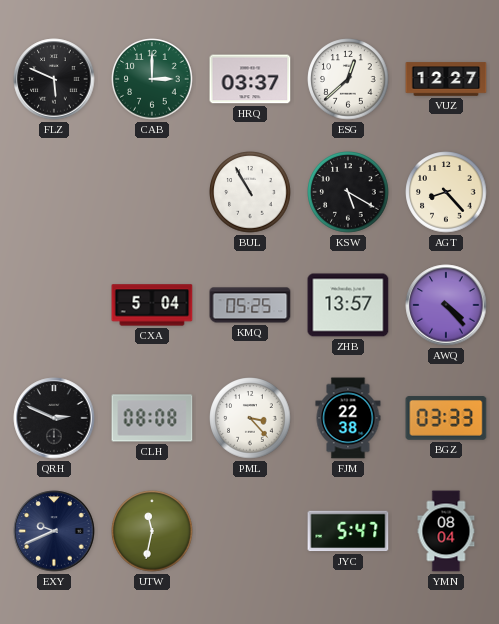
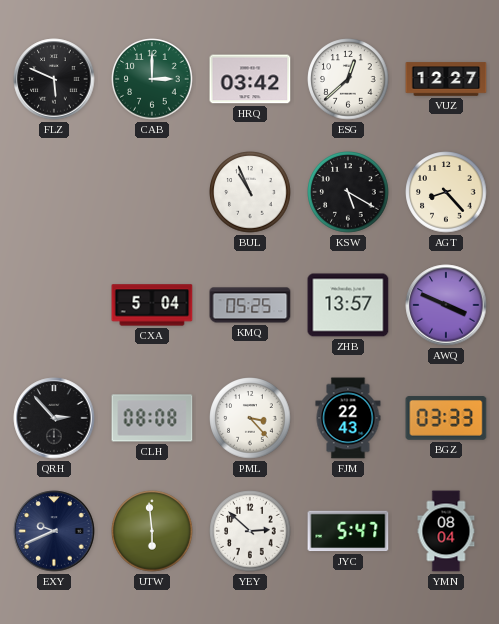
HRQ: 03:37 -> 03:42
BUL: 10:55 -> 10:56
AWQ: 4:23 -> 3:49
QRH: 2:49 -> 2:53
FJM: 22:38 -> 22:43
UTW: 11:32 -> 5:59
YEY: none -> 2:52
